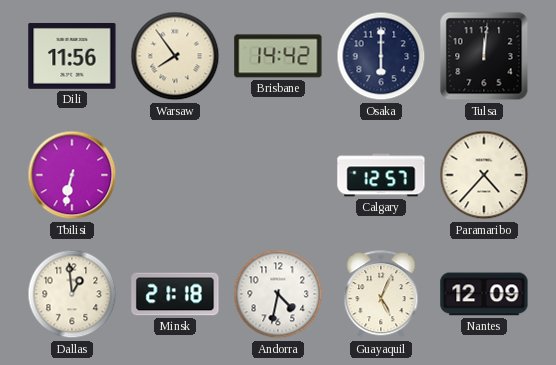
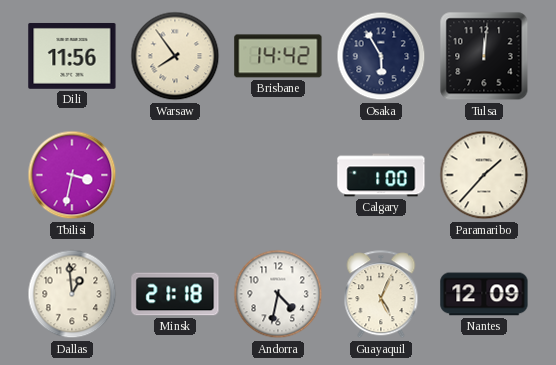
Osaka: 6:00 -> 5:55
Tbilisi: 6:32 -> 3:32
Calgary: 12:57 -> 1:00
Paramaribo: 4:37 -> 1:37
